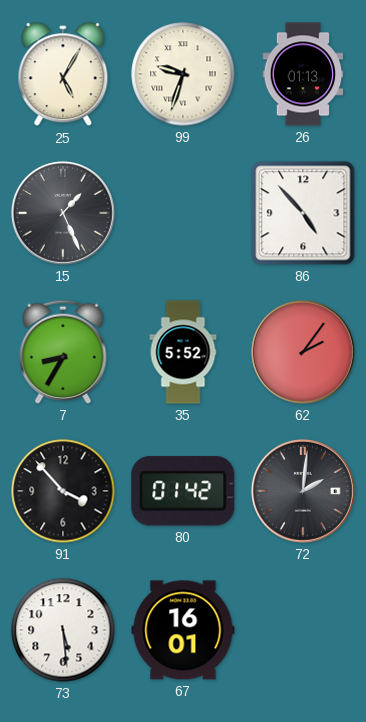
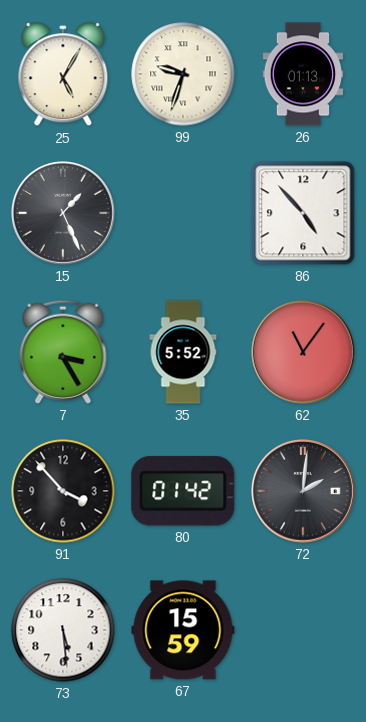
7: 8:35 -> 3:25
62: 2:06 -> 11:06
67: 16:01 -> 15:59
